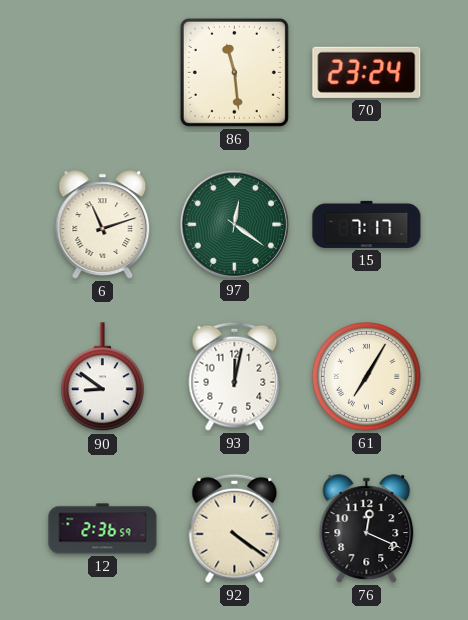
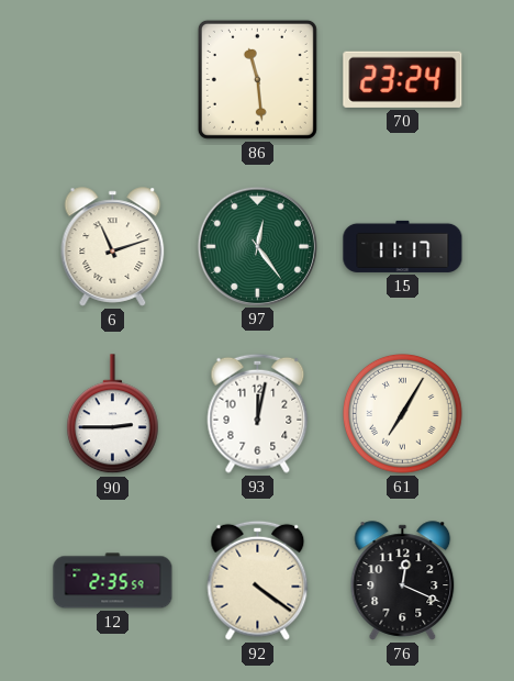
97: 12:21 -> 12:24
15: 7:17 -> 11:17
90: 8:51 -> 2:45
12: 2:36 -> 2:35
